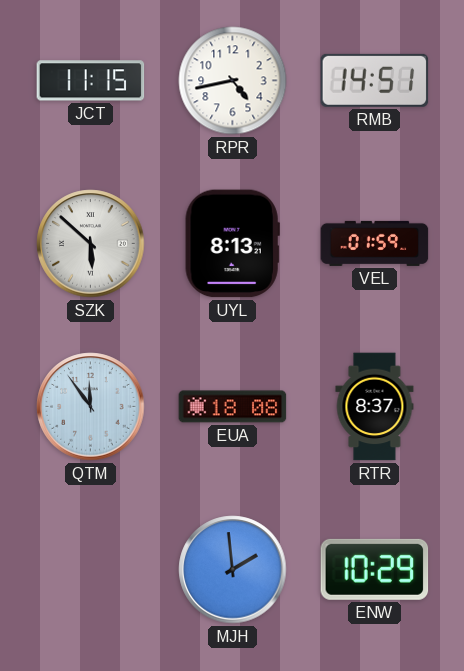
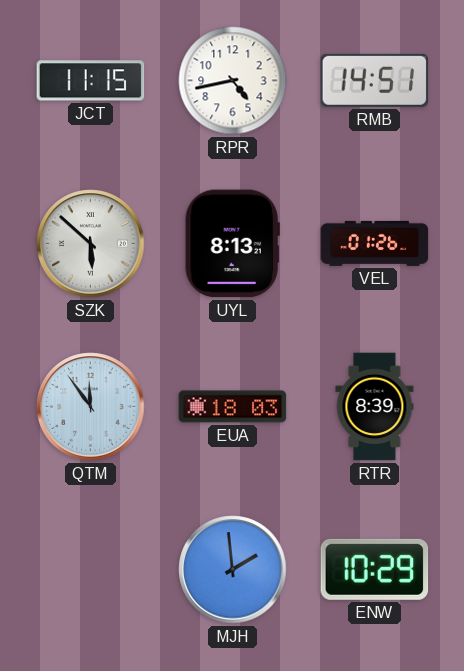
VEL: 01:59 -> 01:26
EUA: 18:08 -> 18:03
RTR: 8:37 -> 8:39
